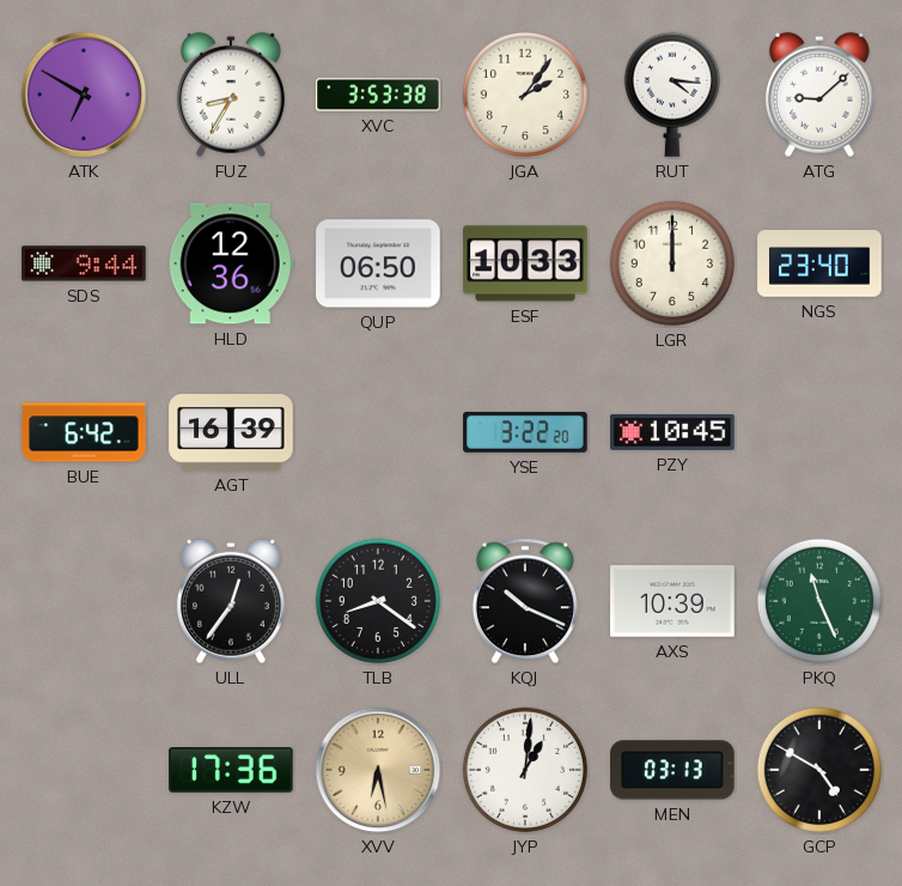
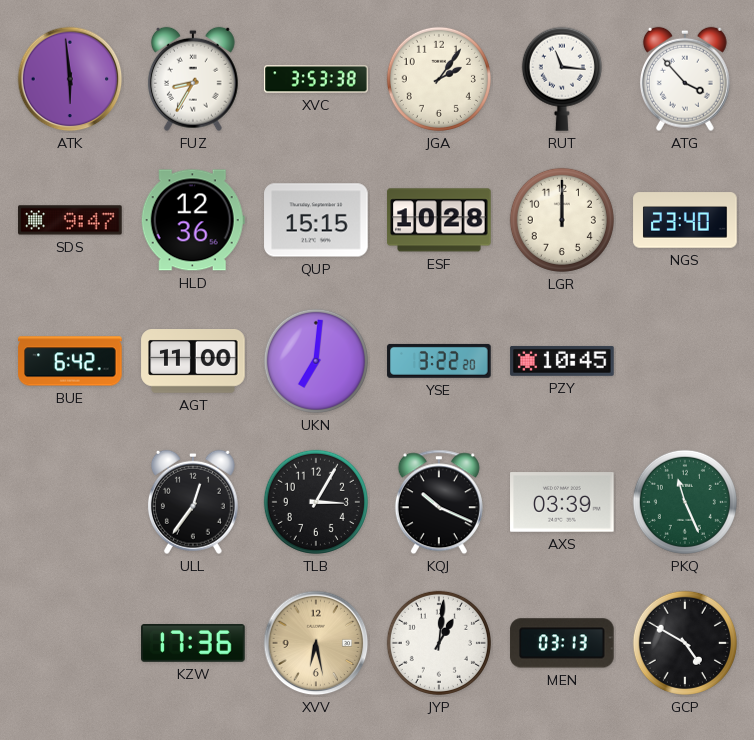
ATK: 6:50 -> 5:59
RUT: 4:16 -> 11:16
ATG: 9:08 -> 3:53
SDS: 9:44 -> 9:47
QUP: 06:50 -> 15:15
ESF: 10:33 -> 10:28
AGT: 16:39 -> 11:00
UKN: none -> 7:01
TLB: 8:21 -> 3:05
AXS: 10:39 -> 03:39
